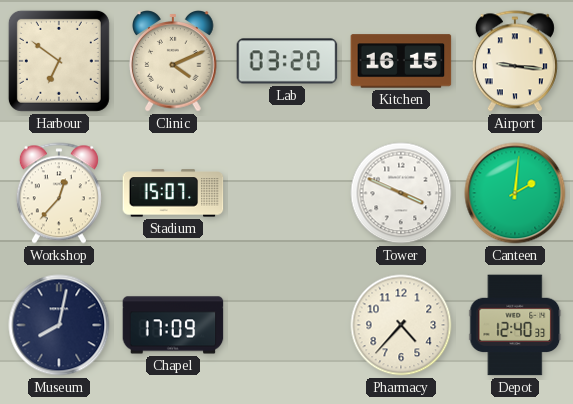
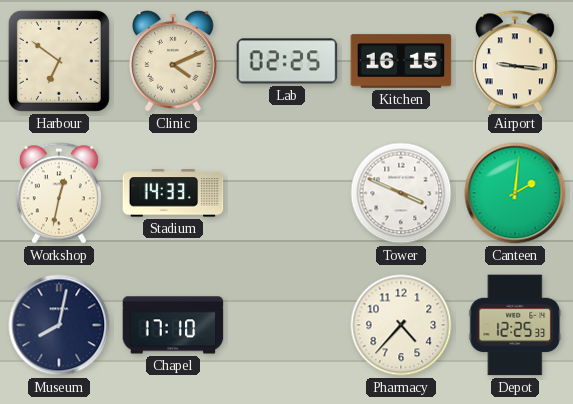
Lab: 03:20 -> 02:25
Workshop: 12:37 -> 12:32
Stadium: 15:07 -> 14:33
Chapel: 17:09 -> 17:10
Depot: 12:40 -> 12:25
